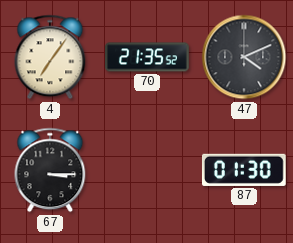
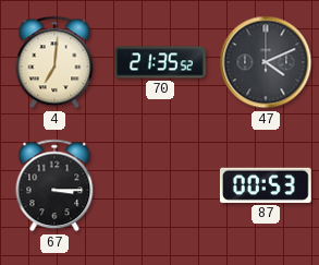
4: 7:06 -> 7:01
87: 01:30 -> 00:53
